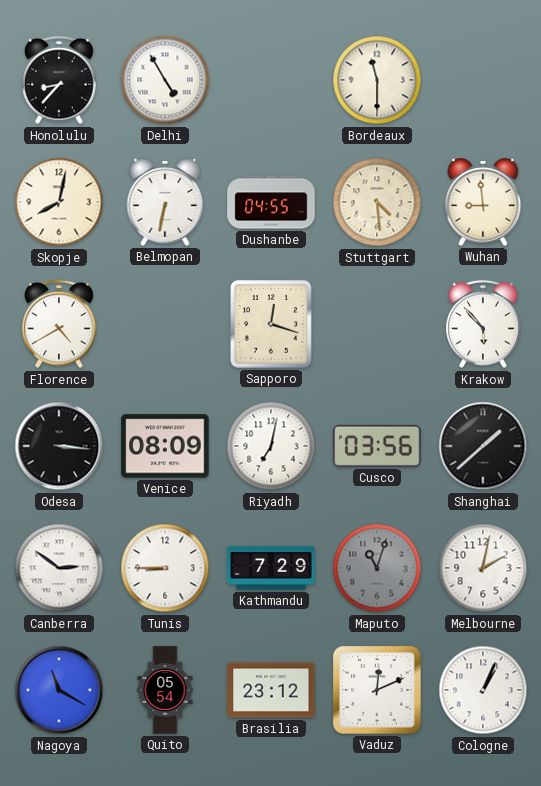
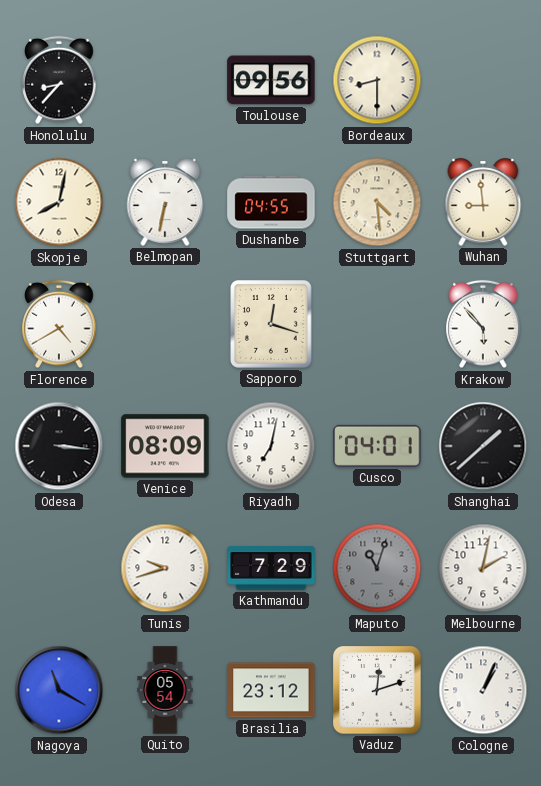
Delhi: 4:55 -> none
Toulouse: none -> 09:56
Bordeaux: 11:30 -> 8:30
Cusco: 03:56 -> 04:01
Canberra: 2:51 -> none
Tunis: 8:45 -> 9:42
Vaduz: 12:11 -> 12:12
